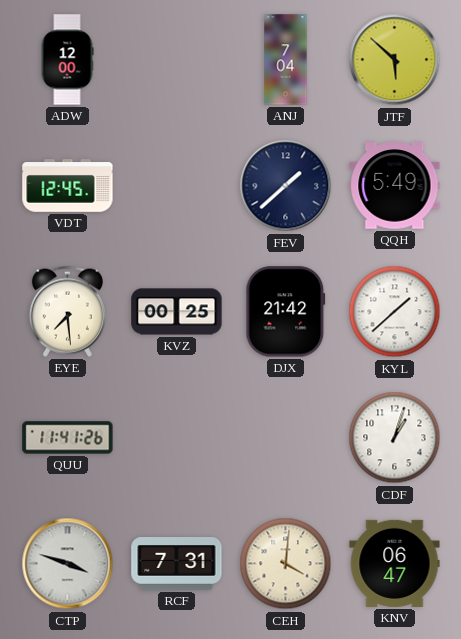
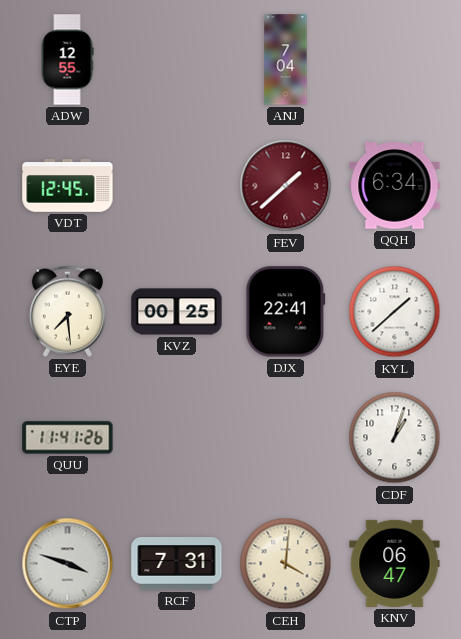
ADW: 12:00 -> 12:55
JTF: 5:52 -> none
FEV dial: navy -> burgundy
QQH: 5:49 -> 6:34
DJX: 21:42 -> 22:41
